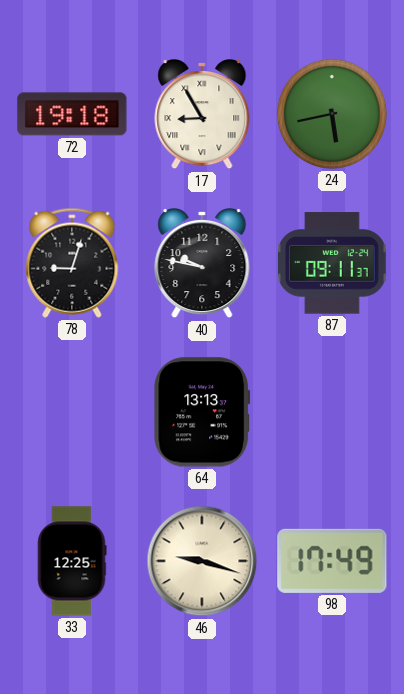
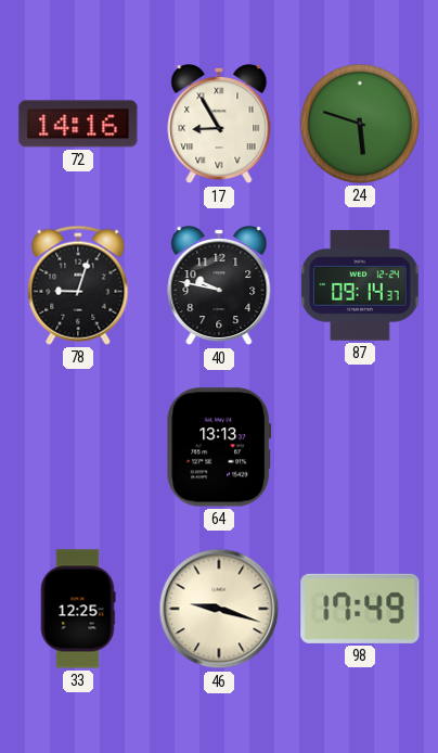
72: 19:18 -> 14:16
24: 5:43 -> 5:48
87: 09:11 -> 09:14
